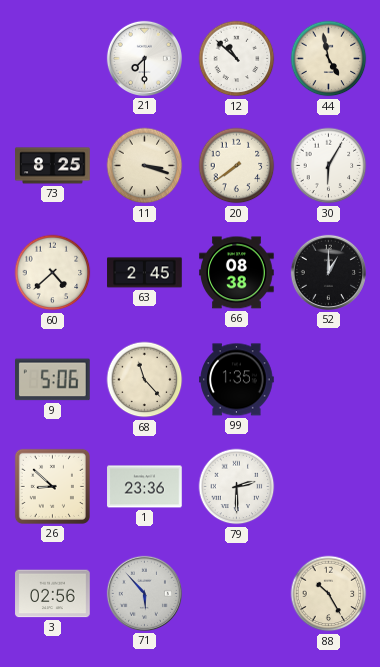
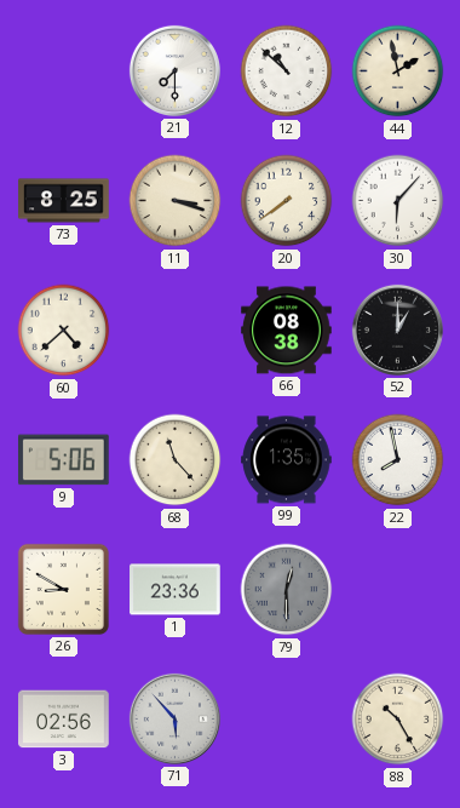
44: 4:58 -> 1:58
30: 6:05 -> 6:07
63: 2:45 -> none
22: none -> 7:58
26: 8:52 -> 8:50
79: 2:30 -> 12:30
79 dial: white -> grey
